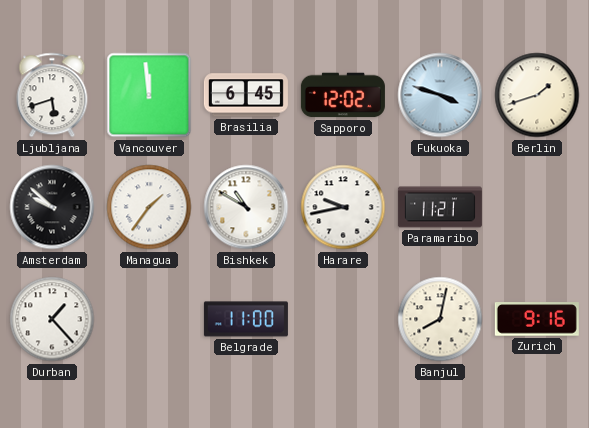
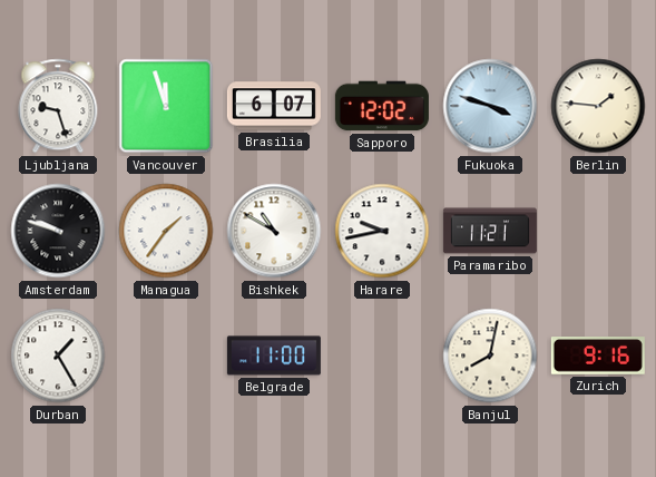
Ljubljana: 5:42 -> 9:27
Vancouver: 11:59 -> 11:57
Brasilia: 6:45 -> 6:07
Berlin: 1:42 -> 1:46
Amsterdam: 9:52 -> 9:48
Durban: 1:23 -> 1:25
